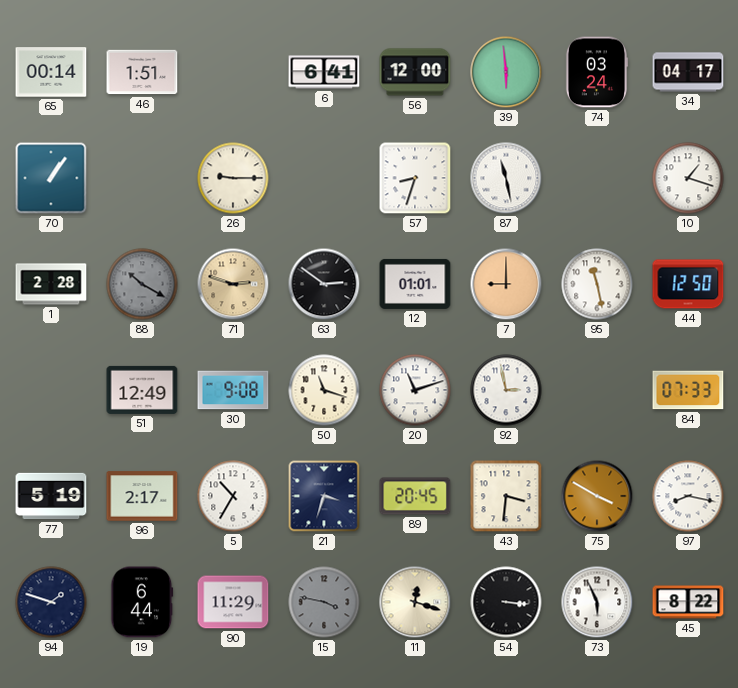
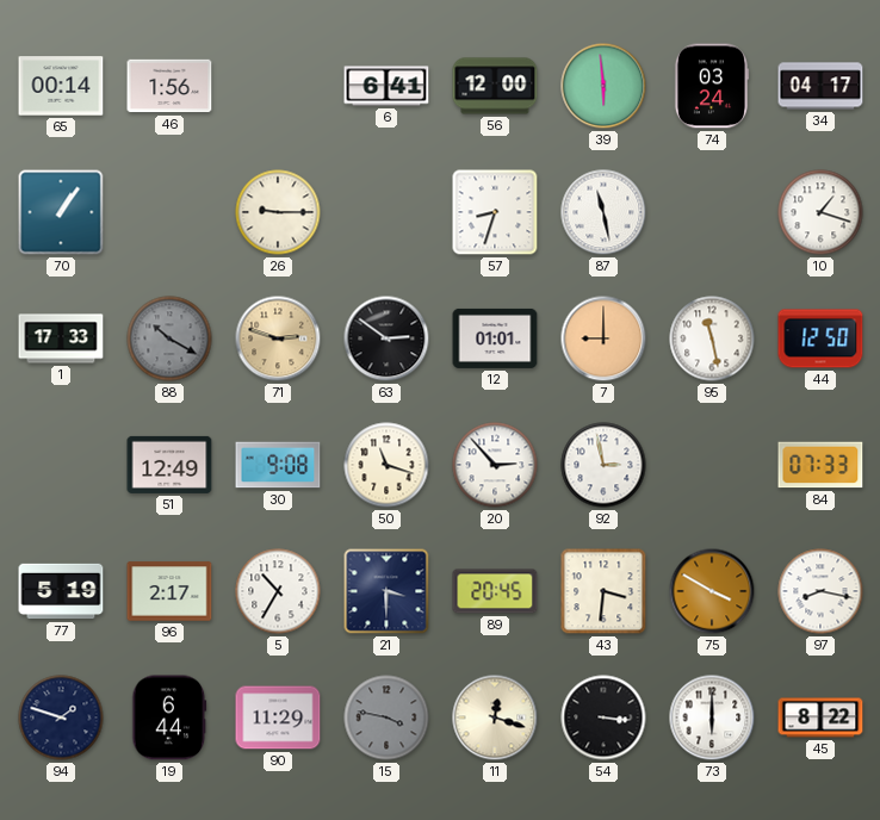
46: 1:51 -> 1:56
1: 2:28 -> 17:33
20: 11:12 -> 2:53
21: 3:33 -> 3:30
73: 5:56 -> 6:00
